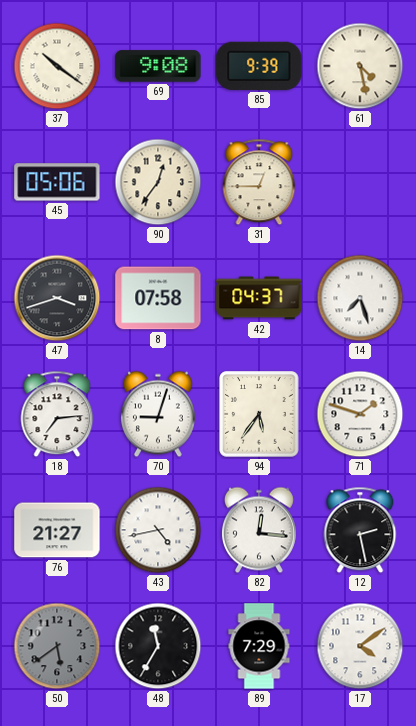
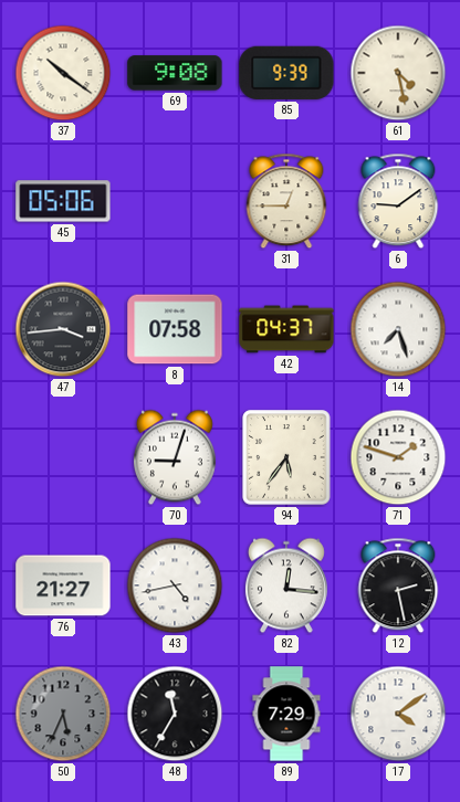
90: 12:36 -> none
6: none -> 9:09
47: 3:42 -> 3:44
18: 7:14 -> none
50: 5:39 -> 5:34
